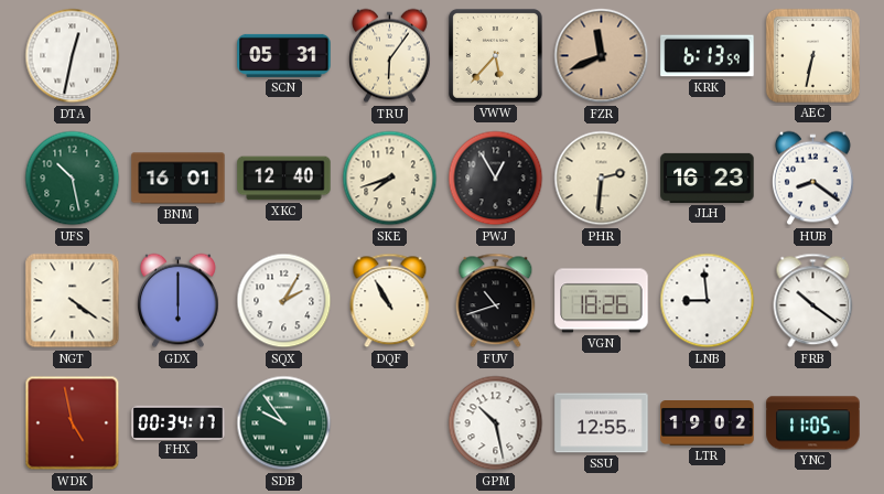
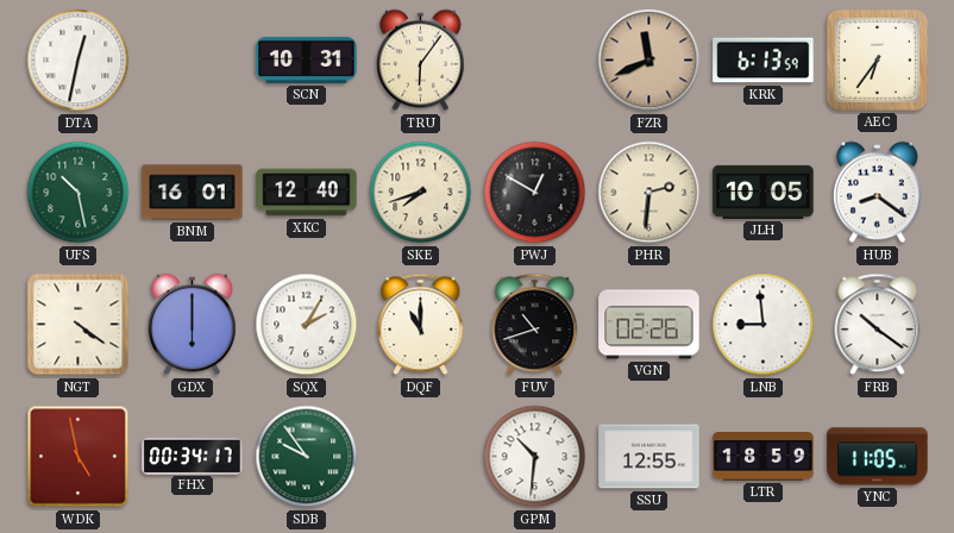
SCN: 05:31 -> 10:31
VWW: 5:37 -> none
AEC: 6:32 -> 6:36
PWJ: 12:55 -> 12:50
JLH: 16:23 -> 10:05
DQF: 10:55 -> 11:00
VGN: 18:26 -> 02:26
GPM: 10:28 -> 10:31
LTR: 19:02 -> 18:59
